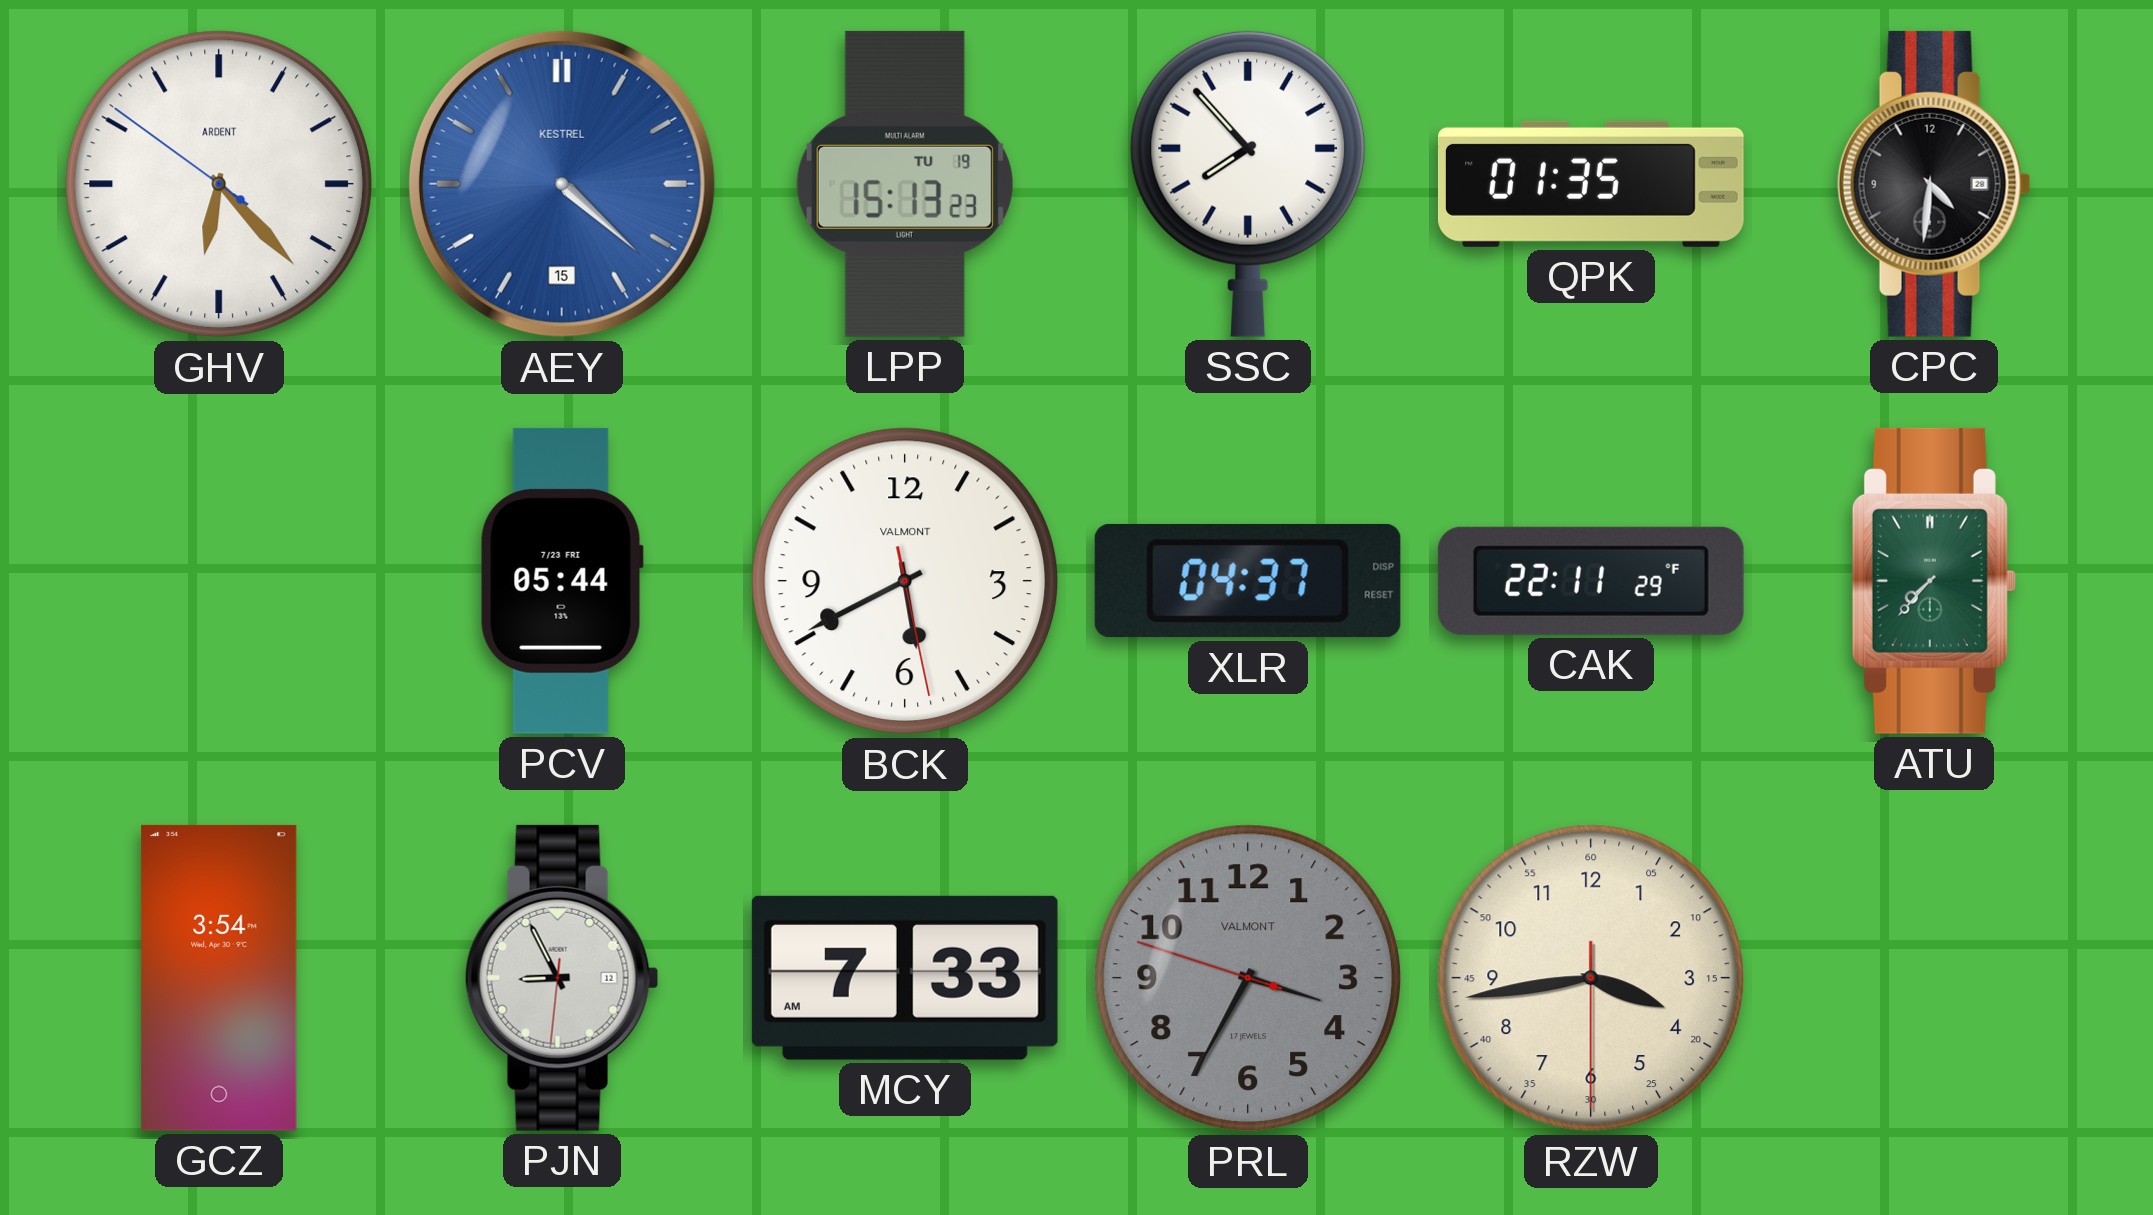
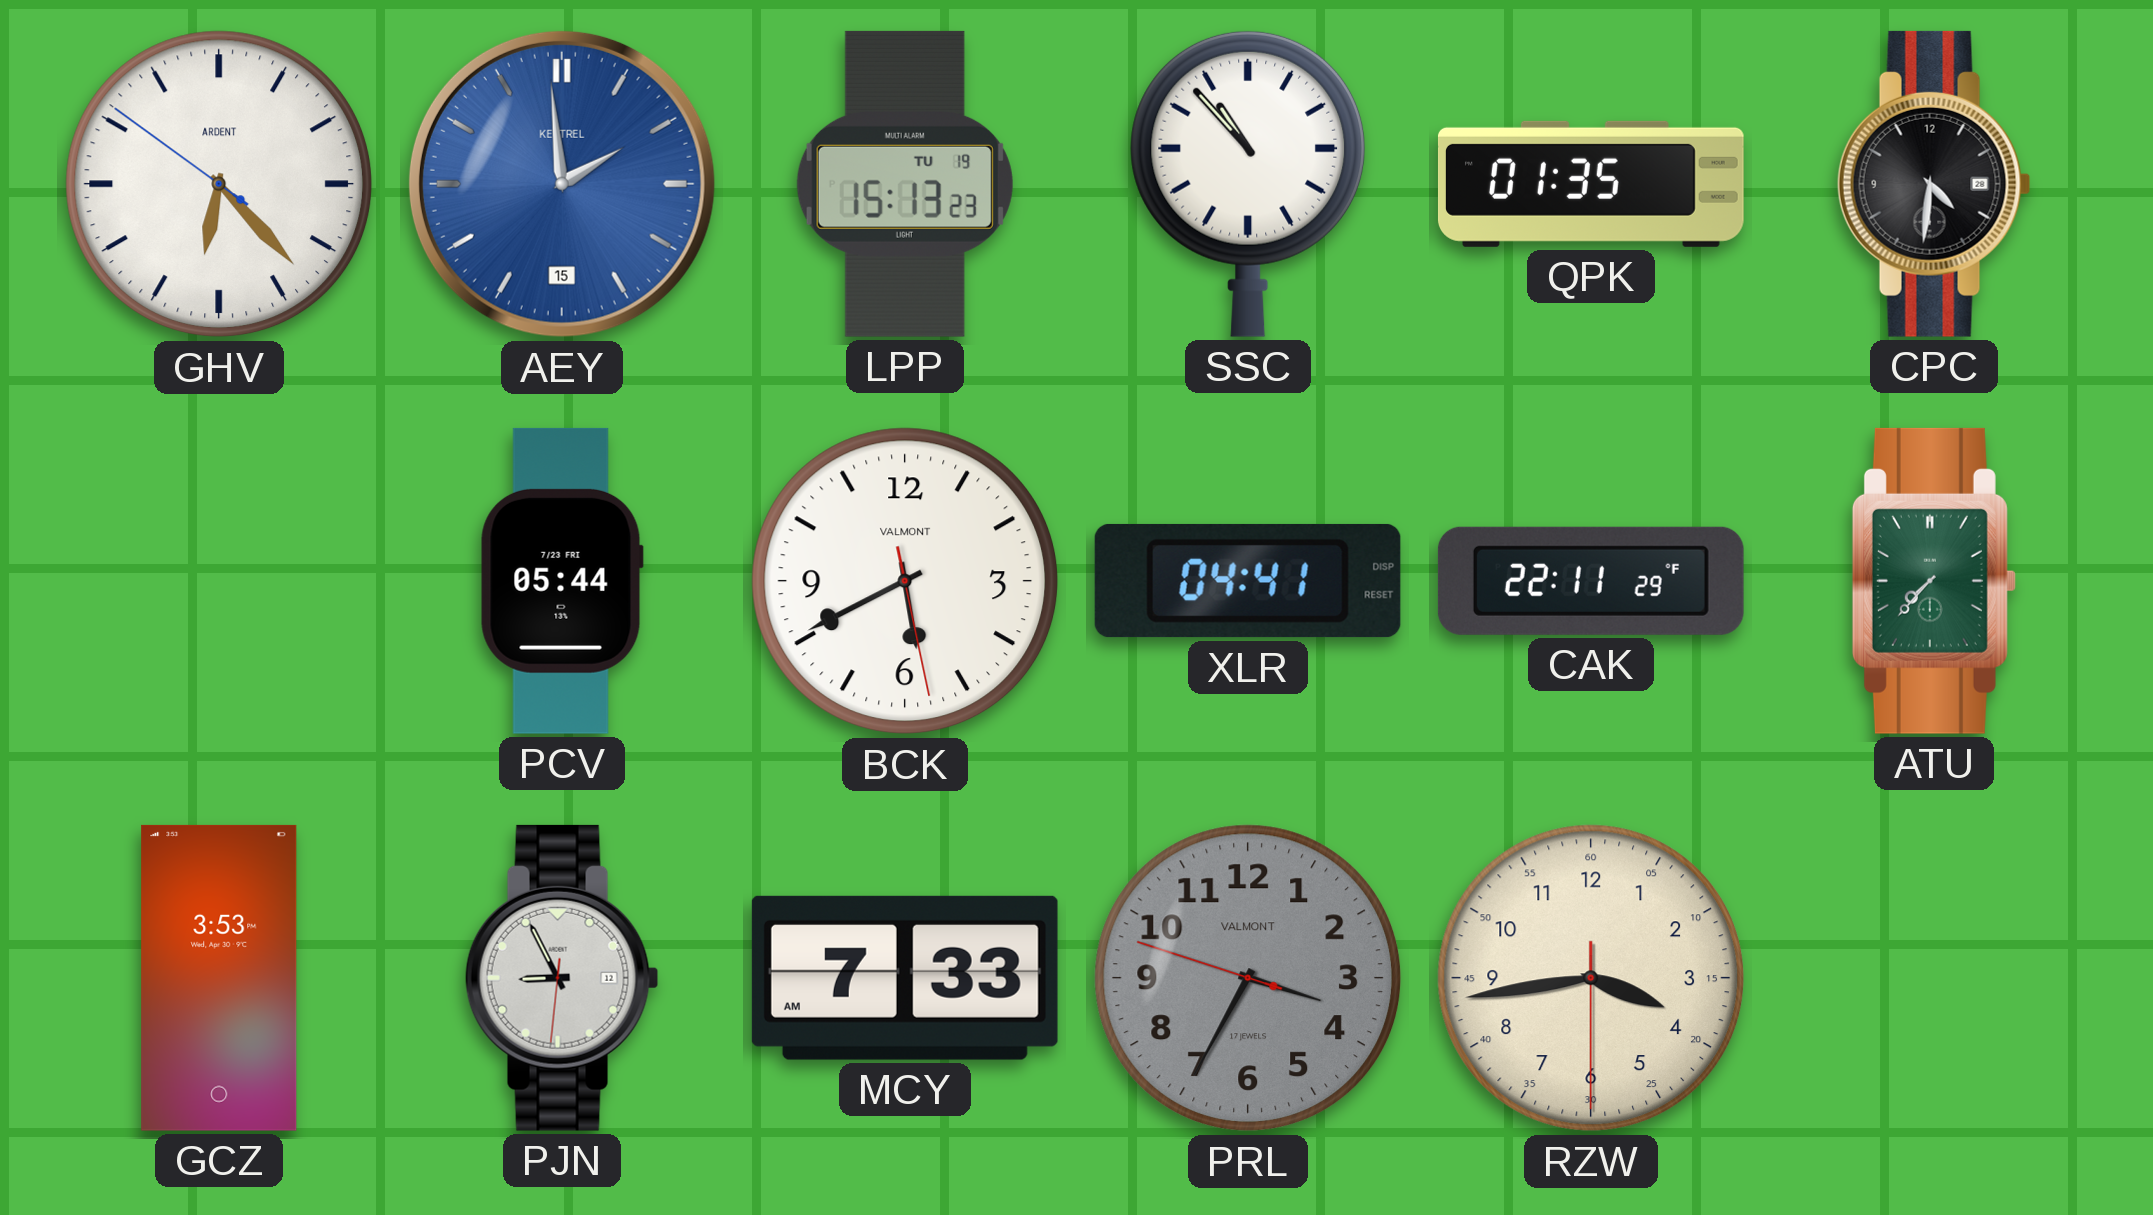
AEY: 4:22 -> 1:59
SSC: 7:53 -> 10:53
XLR: 04:37 -> 04:41
GCZ: 3:54 -> 3:53
